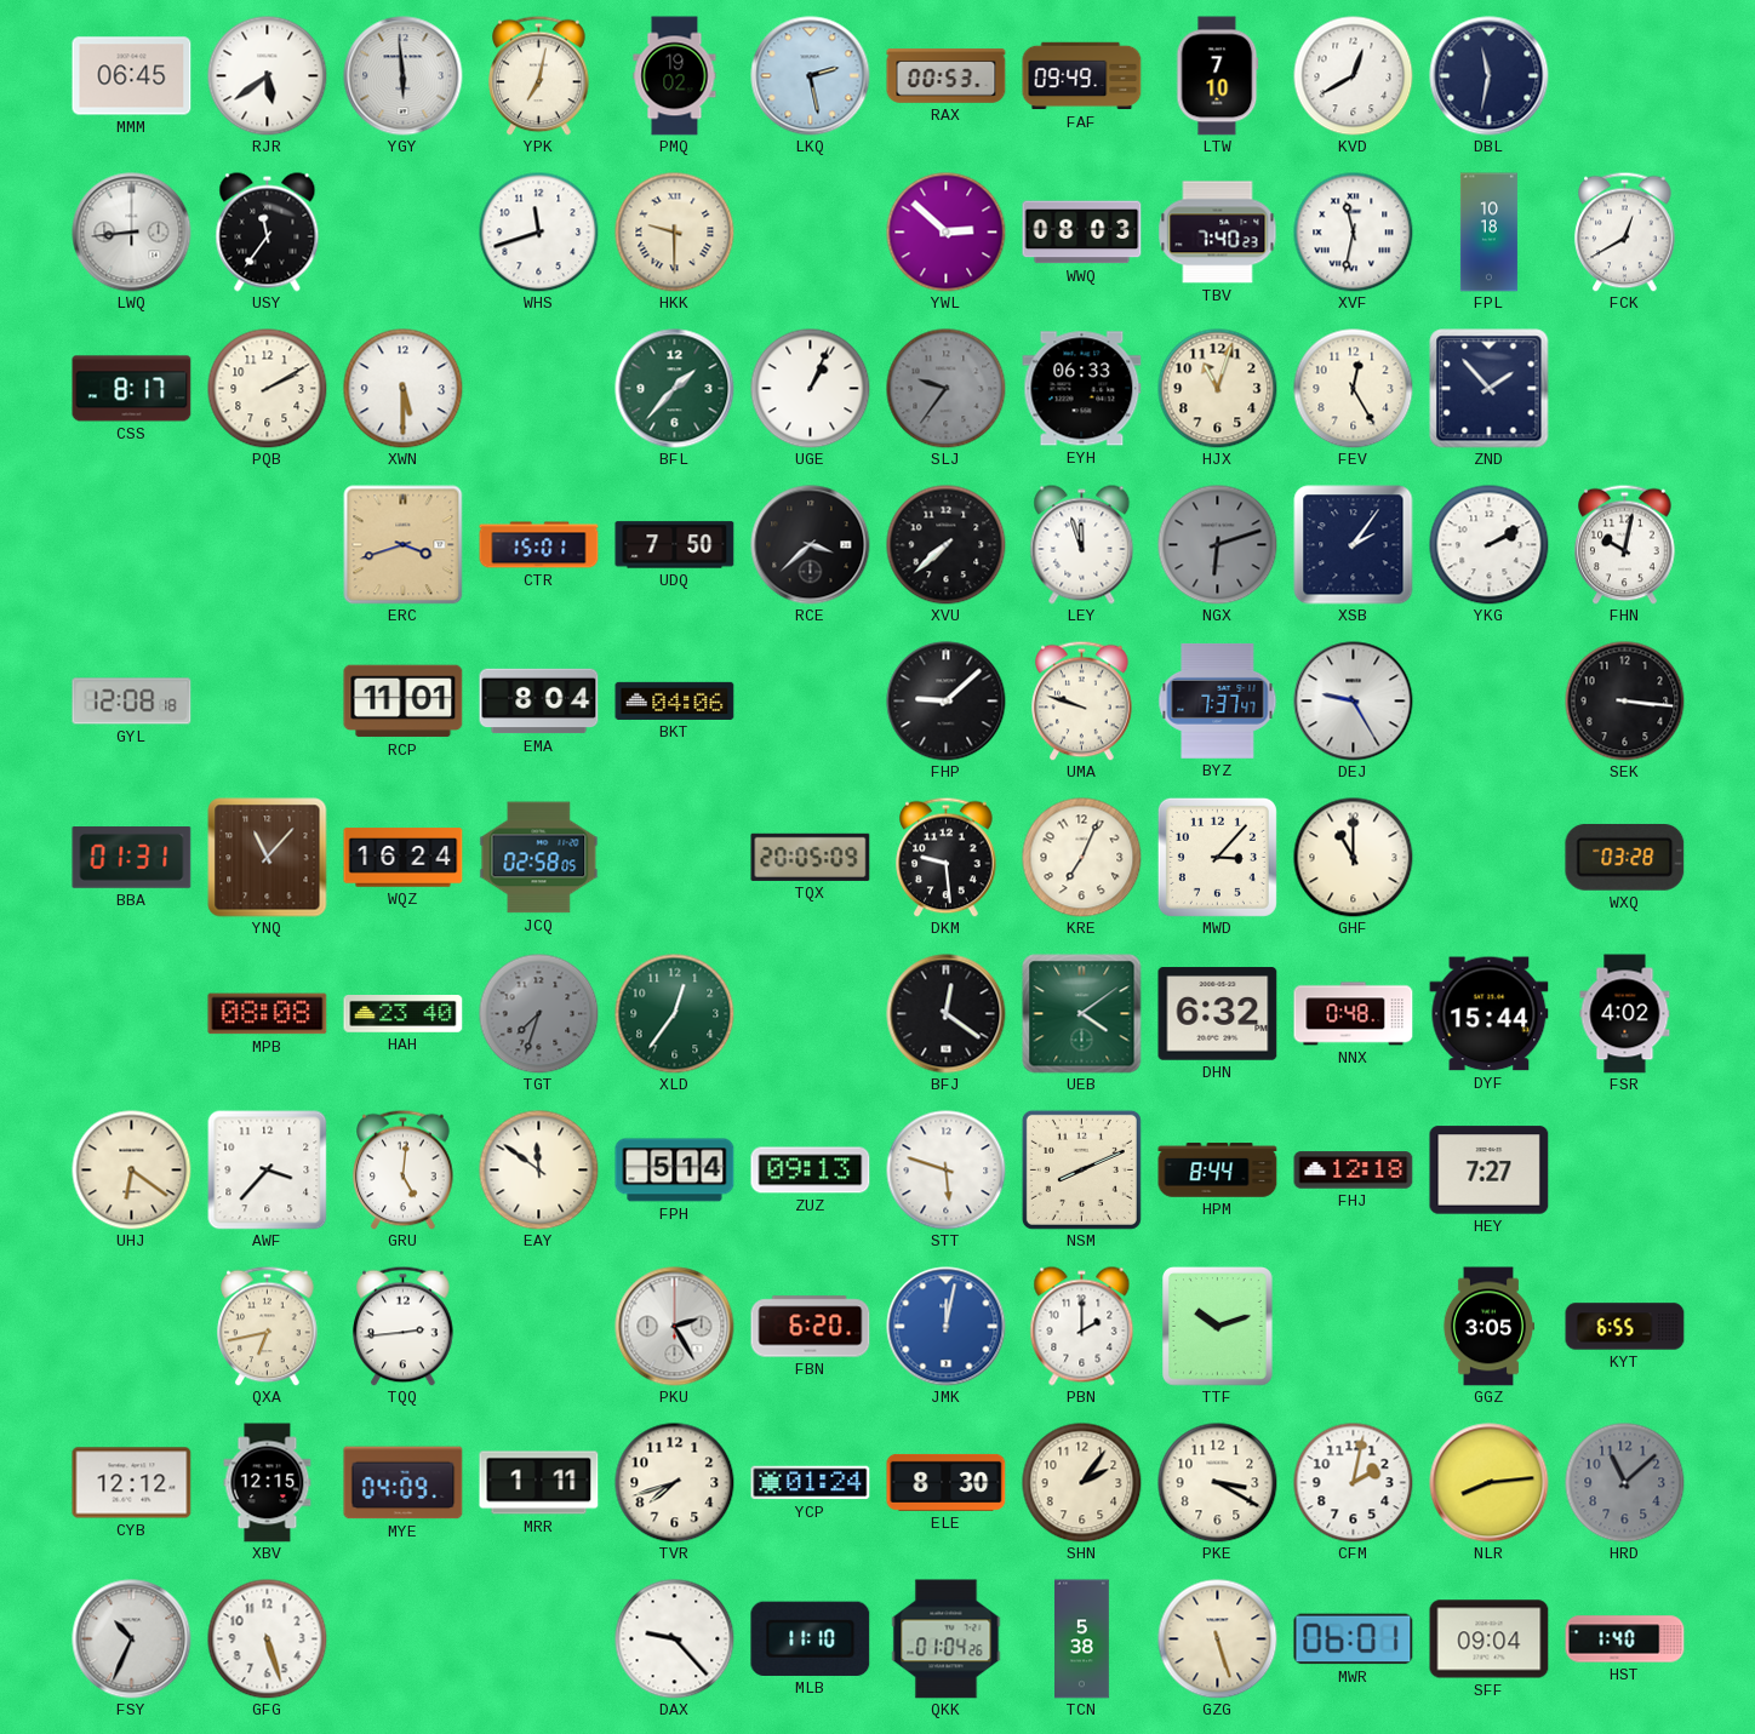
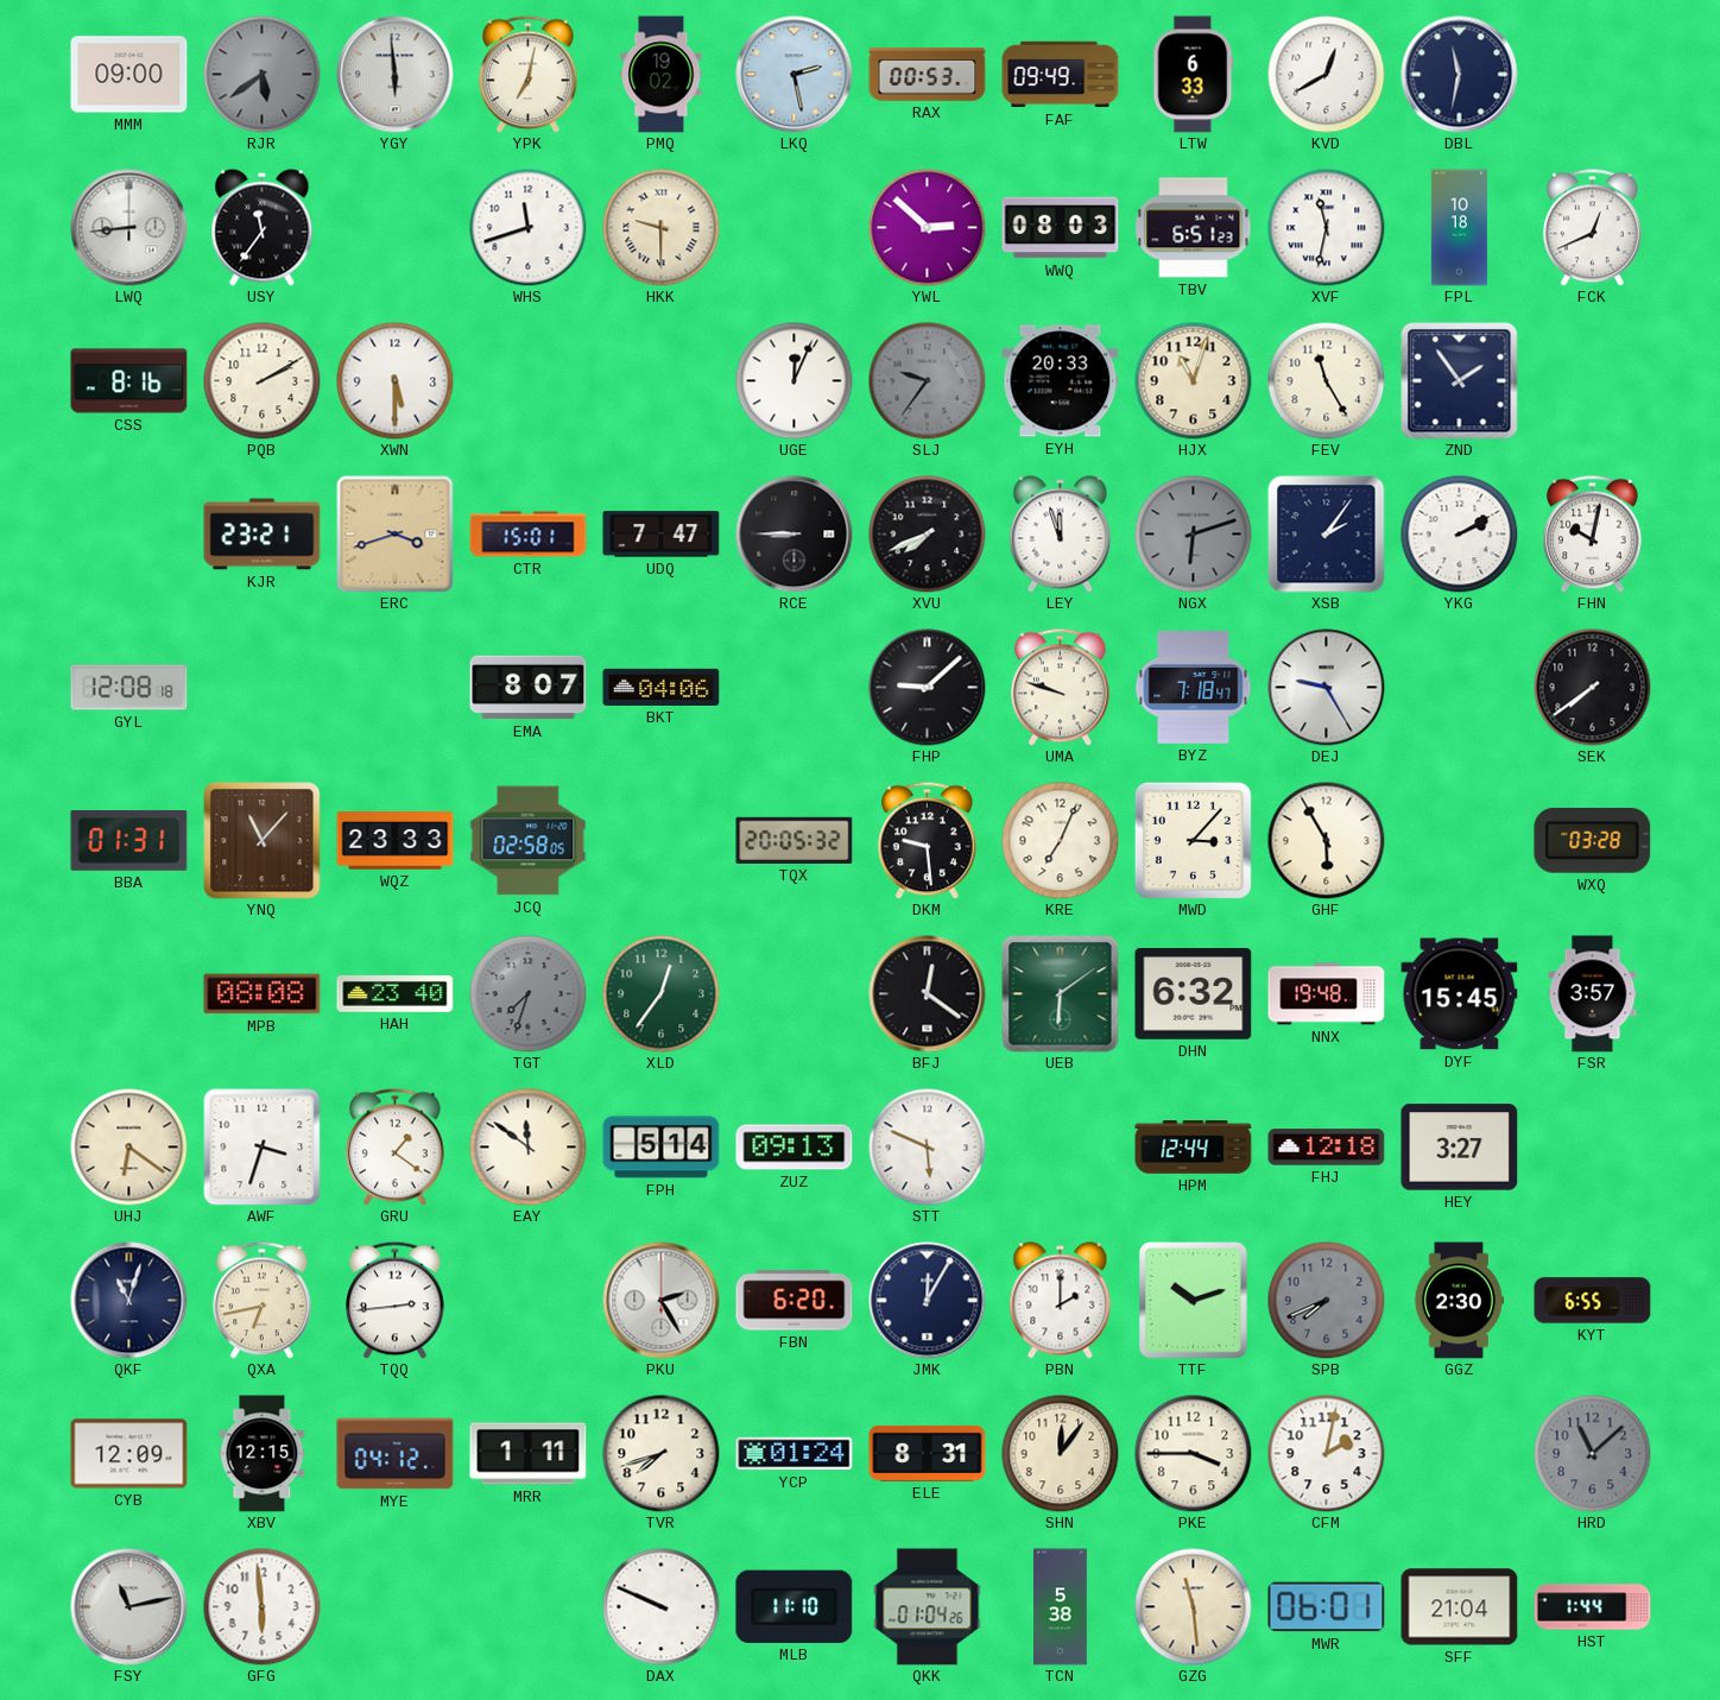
MMM: 06:45 -> 09:00
RJR dial: white -> grey
LTW: 7:10 -> 6:33
TBV: 7:40 -> 6:51
FCK: 12:40 -> 12:41
CSS: 8:17 -> 8:16
BFL: 1:37 -> none
UGE: 1:04 -> 12:04
EYH: 06:33 -> 20:33
FEV: 12:25 -> 11:25
ZND: 1:53 -> 1:54
KJR: none -> 23:21
UDQ: 7:50 -> 7:47
RCE: 3:38 -> 8:45
XVU: 7:38 -> 7:41
RCP: 11:01 -> none
EMA: 8:04 -> 8:07
BYZ: 7:37 -> 7:18
SEK: 3:16 -> 7:39
WQZ: 16:24 -> 23:33
TQX: 20:05:09 -> 20:05:32
GHF: 11:00 -> 5:55
UEB: 4:09 -> 6:09
NNX: 0:48 -> 19:48
DYF: 15:44 -> 15:45
FSR: 4:02 -> 3:57
AWF: 3:37 -> 3:33
GRU: 5:01 -> 1:21
STT: 5:48 -> 5:49
NSM: 8:11 -> none
HPM: 8:44 -> 12:44
HEY: 7:27 -> 3:27
QKF: none -> 11:03
JMK: 12:02 -> 12:05
JMK dial: blue -> navy
SPB: none -> 7:41
GGZ: 3:05 -> 2:30
CYB: 12:12 -> 12:09
MYE: 04:09 -> 04:12
ELE: 8:30 -> 8:31
SHN: 2:06 -> 12:06
PKE: 3:20 -> 3:45
NLR: 8:14 -> none
FSY: 10:34 -> 11:13
GFG: 5:27 -> 5:59
DAX: 9:23 -> 9:49
GZG: 5:27 -> 11:29
SFF: 09:04 -> 21:04
HST: 1:40 -> 1:44
